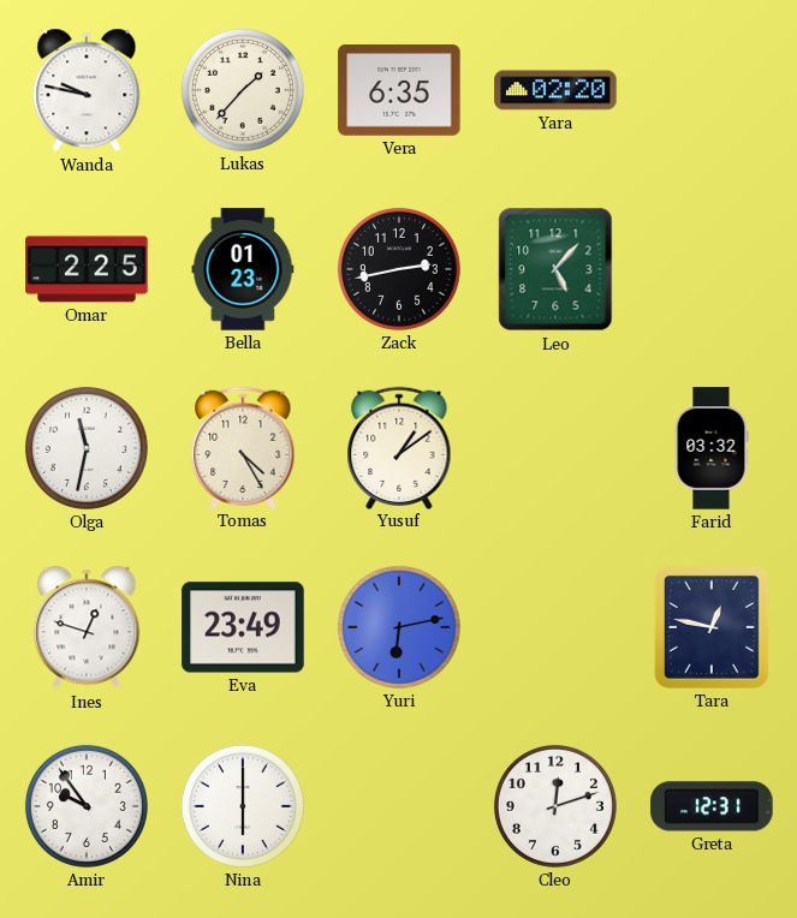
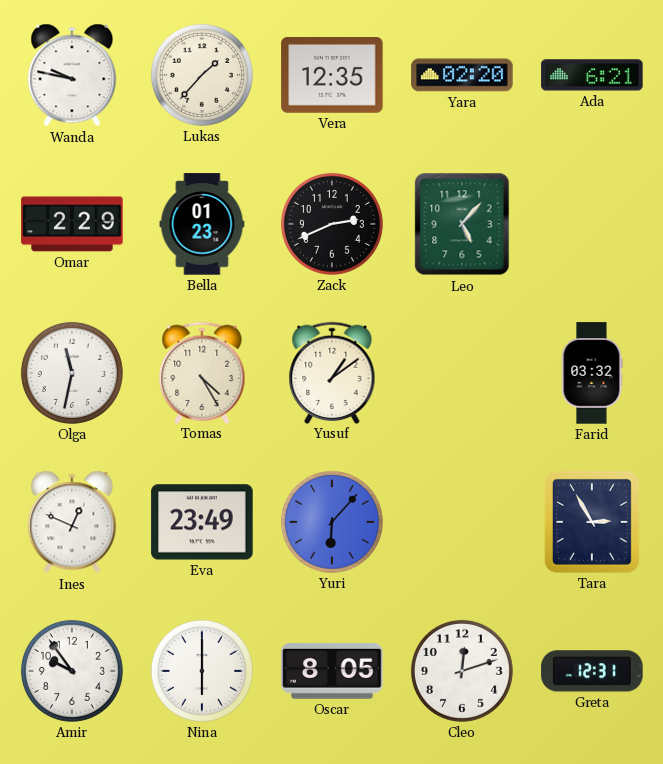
Vera: 6:35 -> 12:35
Ada: none -> 6:21
Omar: 2:25 -> 2:29
Zack: 2:43 -> 2:41
Ines: 12:48 -> 12:49
Yuri: 6:13 -> 6:07
Tara: 12:47 -> 2:55
Oscar: none -> 8:05
